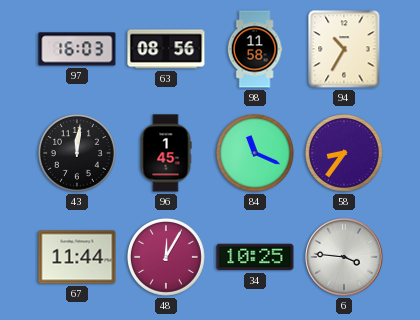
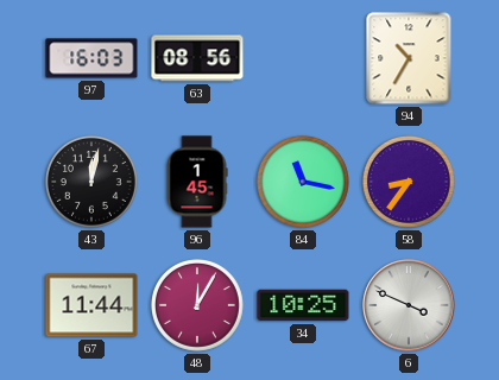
98: 11:58 -> none
43: 12:01 -> 12:02
84: 11:19 -> 11:17
6: 3:46 -> 3:49
